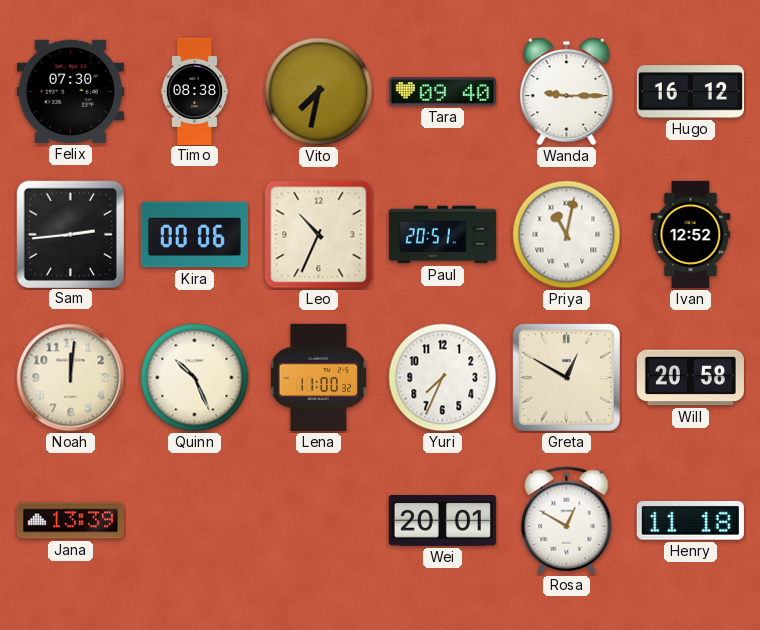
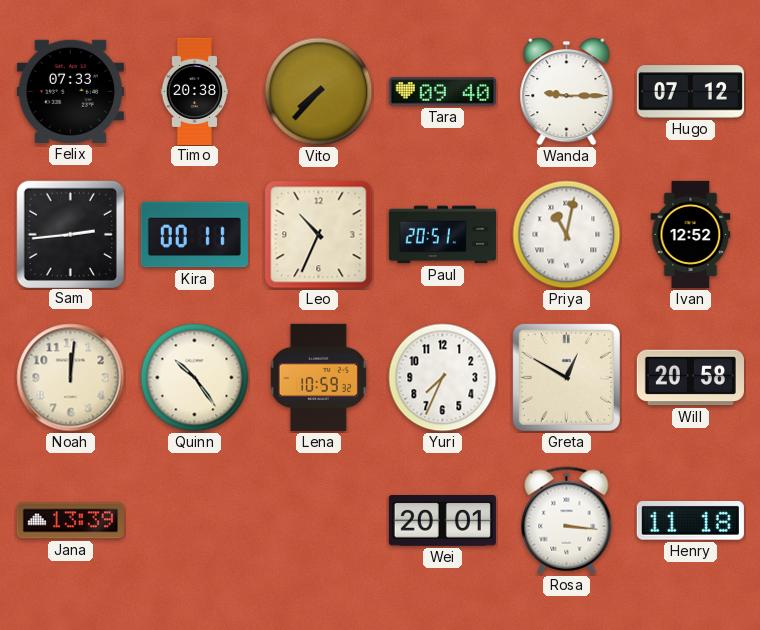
Felix: 07:30 -> 07:33
Timo: 08:38 -> 20:38
Vito: 7:32 -> 7:37
Hugo: 16:12 -> 07:12
Kira: 00:06 -> 00:11
Quinn: 10:26 -> 10:24
Lena: 11:00 -> 10:59
Rosa: 12:50 -> 3:16
